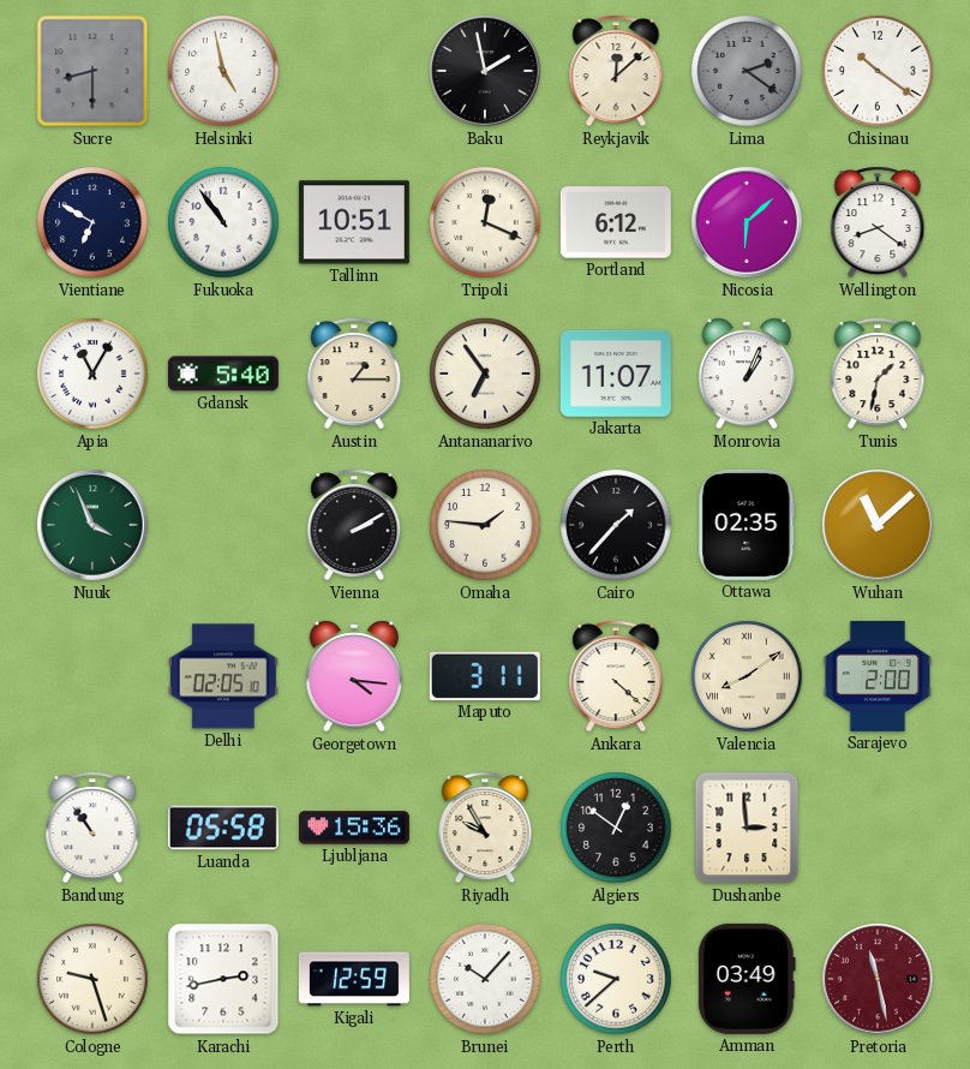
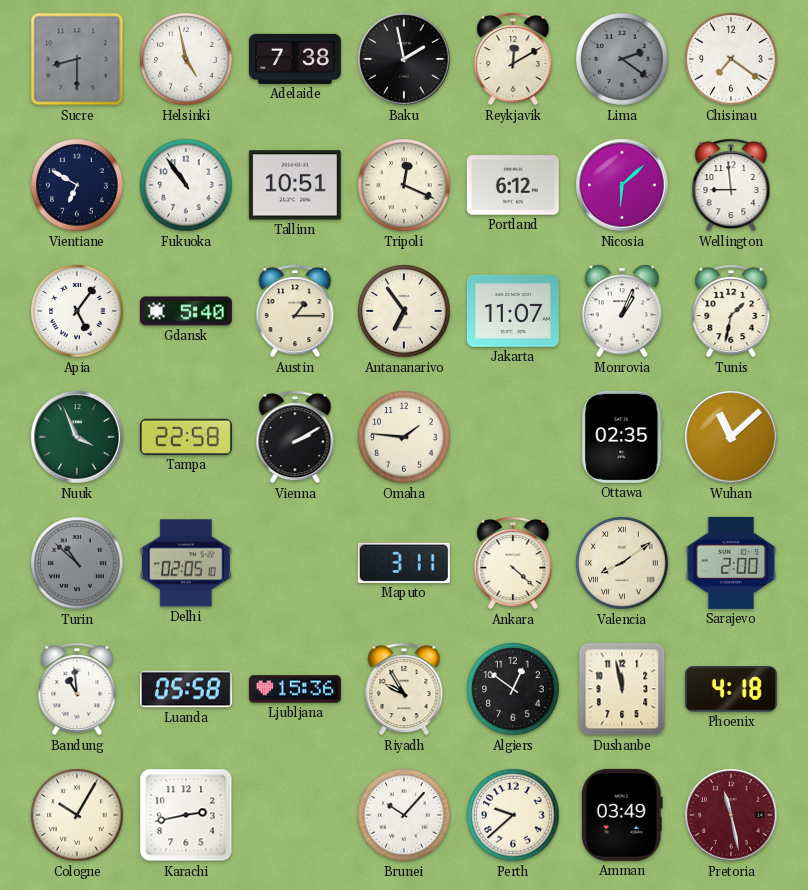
Adelaide: none -> 7:38
Reykjavik: 12:08 -> 12:10
Chisinau: 10:21 -> 7:21
Wellington: 8:21 -> 8:59
Apia: 11:05 -> 5:06
Tampa: none -> 22:58
Cairo: 1:37 -> none
Turin: none -> 10:52
Georgetown: 4:16 -> none
Bandung: 10:54 -> 10:59
Dushanbe: 2:59 -> 11:58
Phoenix: none -> 4:18
Cologne: 9:27 -> 10:05
Kigali: 12:59 -> none
